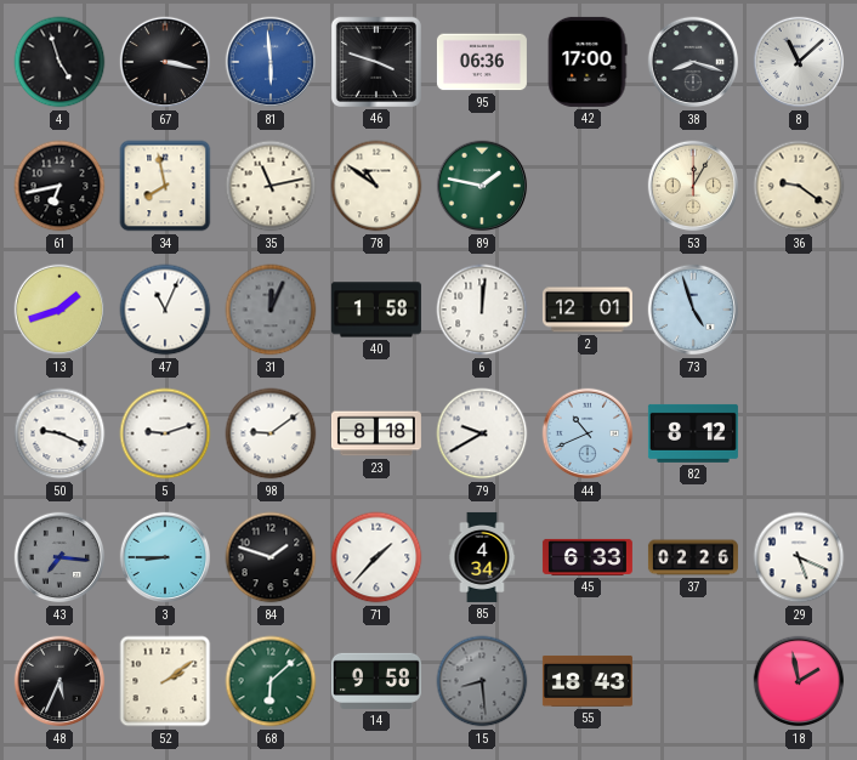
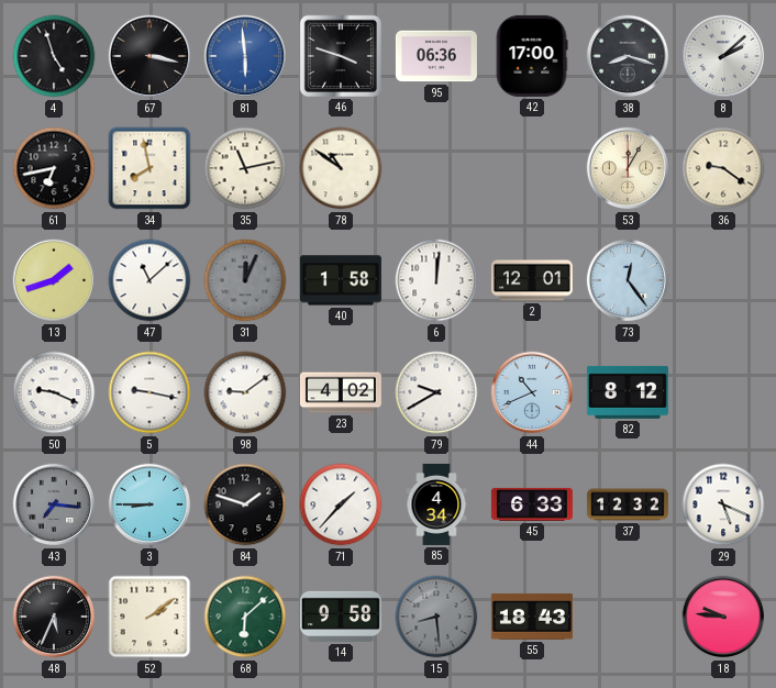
8: 11:08 -> 2:08
89: 1:47 -> none
47: 11:04 -> 11:08
73: 4:57 -> 12:24
5: 9:12 -> 9:17
23: 8:18 -> 4:02
37: 02:26 -> 12:32
18: 1:58 -> 9:46
